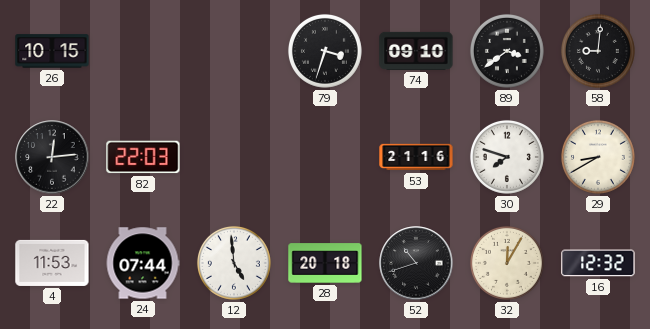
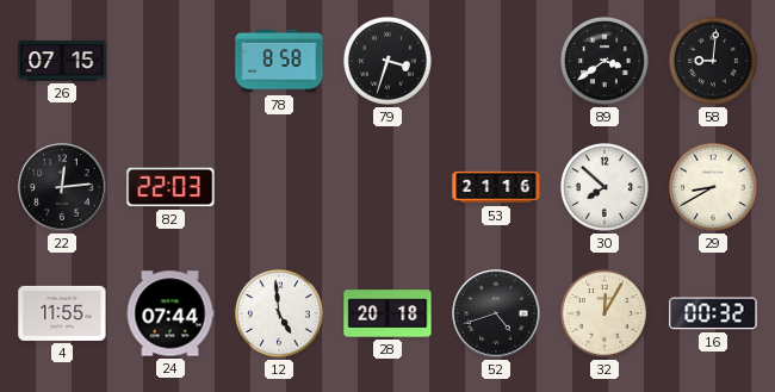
26: 10:15 -> 07:15
78: none -> 8:58
74: 09:10 -> none
30: 7:48 -> 7:52
4: 11:53 -> 11:55
52: 10:42 -> 4:42
16: 12:32 -> 00:32
